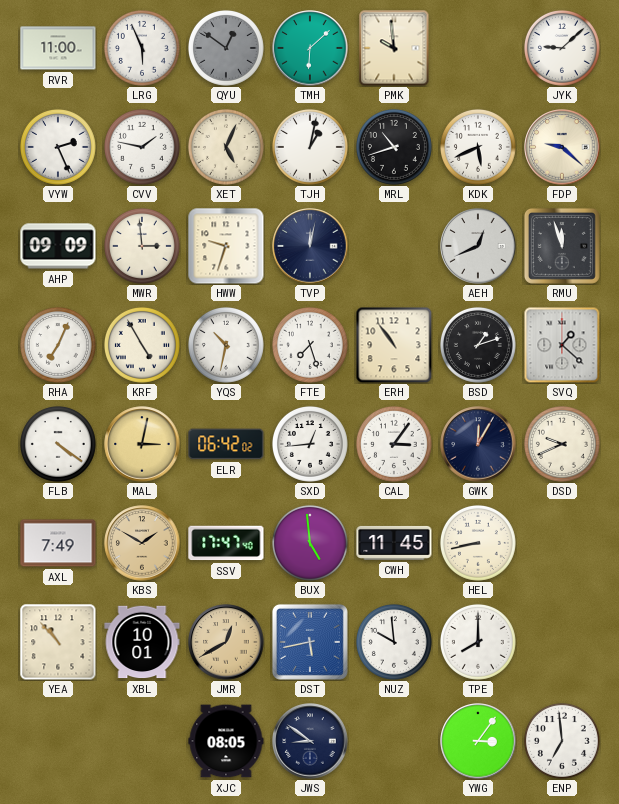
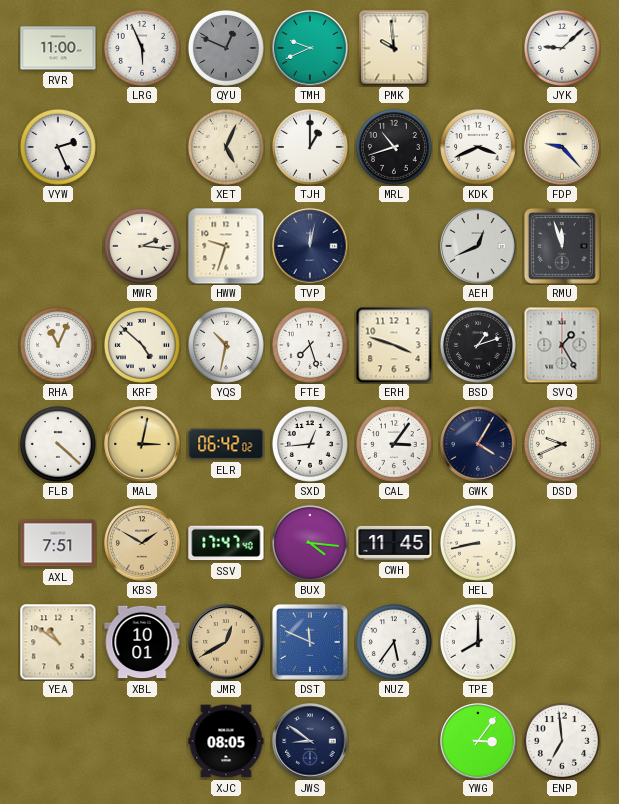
QYU: 12:51 -> 12:49
TMH: 6:08 -> 9:41
CVV: 1:47 -> none
TJH: 1:02 -> 1:00
KDK: 5:41 -> 3:41
FDP: 9:22 -> 9:23
AHP: 09:09 -> none
MWR: 2:59 -> 2:16
RHA: 7:04 -> 11:04
KRF: 4:55 -> 4:52
ERH: 10:54 -> 3:48
SVQ: 1:22 -> 1:25
FLB: 4:21 -> 4:22
GWK: 12:05 -> 4:05
AXL: 7:49 -> 7:51
BUX: 4:59 -> 4:16
YEA: 10:53 -> 10:51
DST: 5:43 -> 11:49
NUZ: 9:59 -> 5:36
